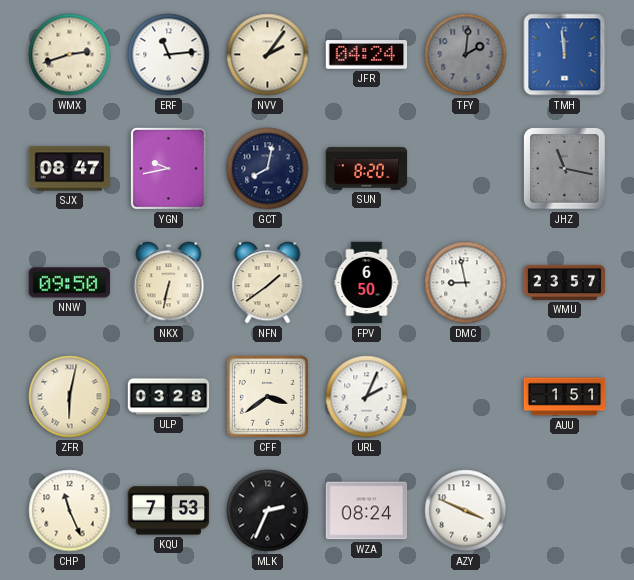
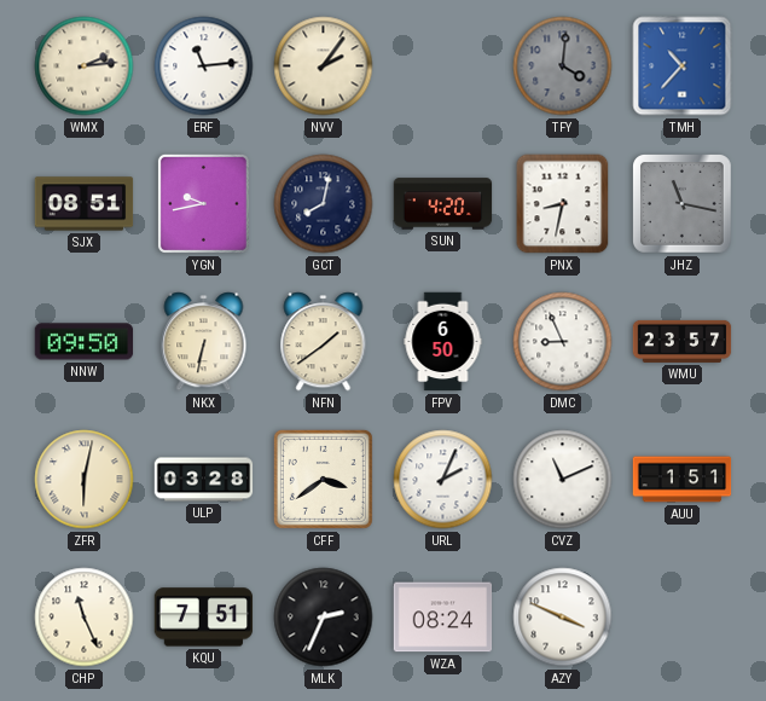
WMX: 2:42 -> 2:14
JFR: 04:24 -> none
TFY: 2:01 -> 4:01
TMH: 11:59 -> 10:37
SJX: 08:47 -> 08:51
SUN: 8:20 -> 4:20
PNX: none -> 8:32
DMC: 8:58 -> 8:56
CVZ: none -> 11:11
KQU: 7:53 -> 7:51
